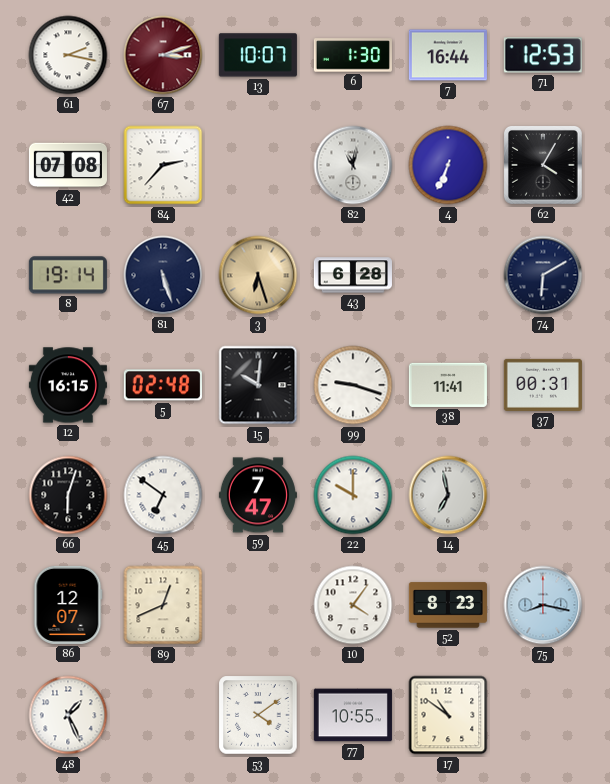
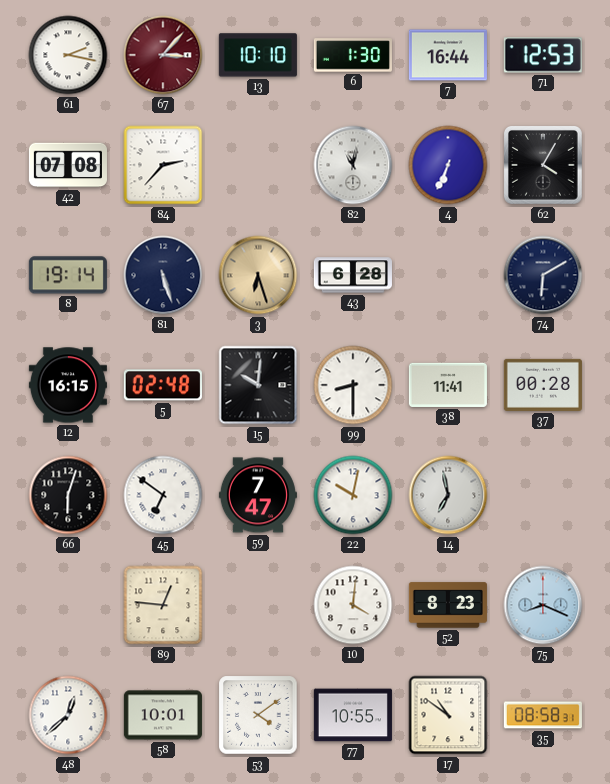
67: 3:12 -> 3:07
13: 10:07 -> 10:10
99: 9:18 -> 8:30
37: 00:31 -> 00:28
22: 10:00 -> 10:02
86: 12:07 -> none
89: 12:41 -> 12:46
10: 4:06 -> 4:01
75: 8:17 -> 8:19
48: 1:26 -> 12:38
58: none -> 10:01
35: none -> 08:58
